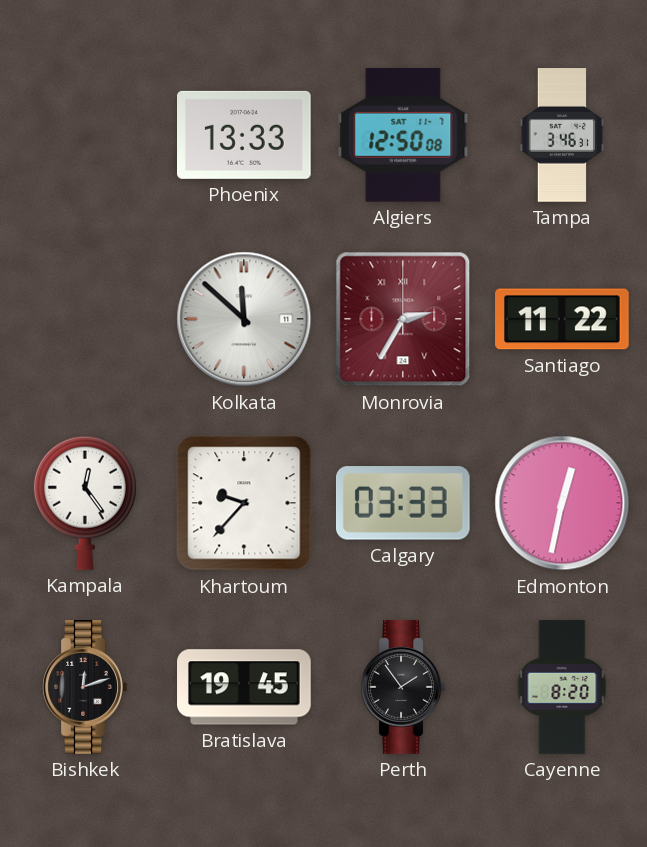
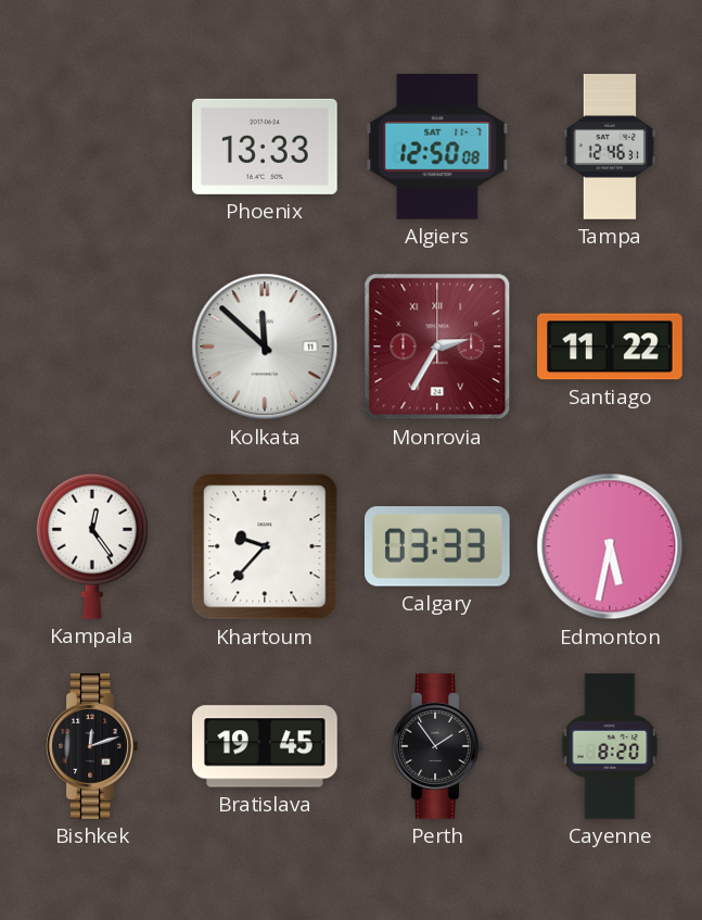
Tampa: 3:46 -> 12:46
Edmonton: 12:32 -> 5:32
